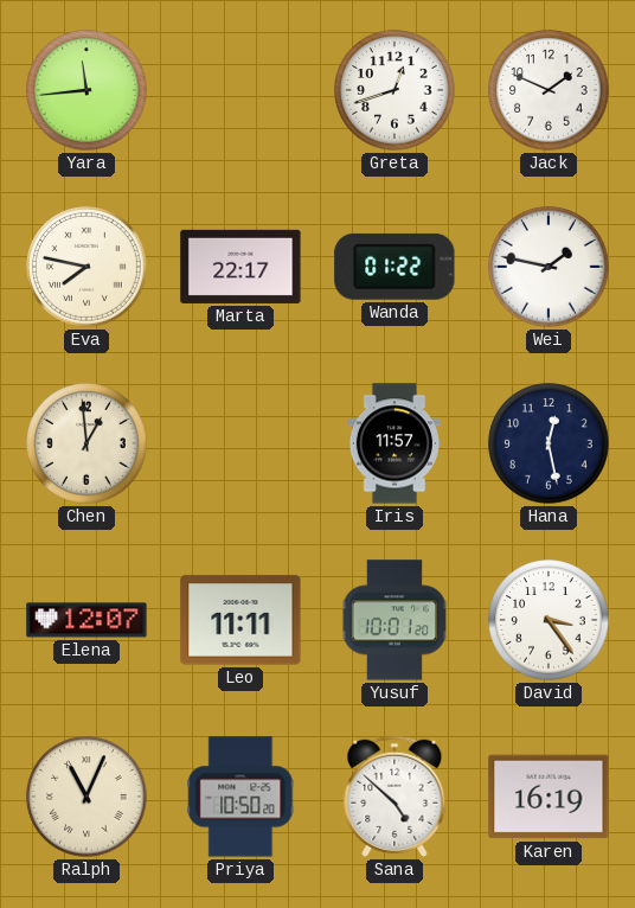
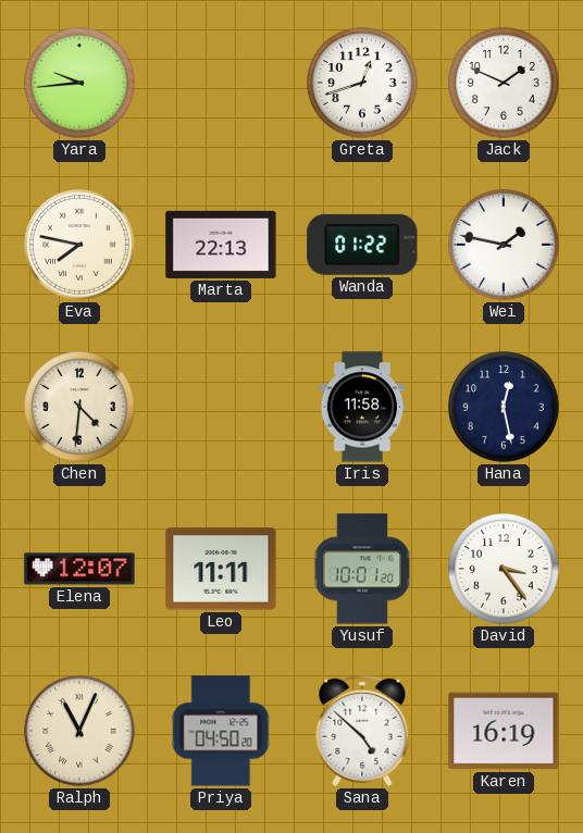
Yara: 11:44 -> 9:44
Marta: 22:17 -> 22:13
Chen: 12:59 -> 4:31
Iris: 11:57 -> 11:58
Priya: 10:50 -> 04:50
